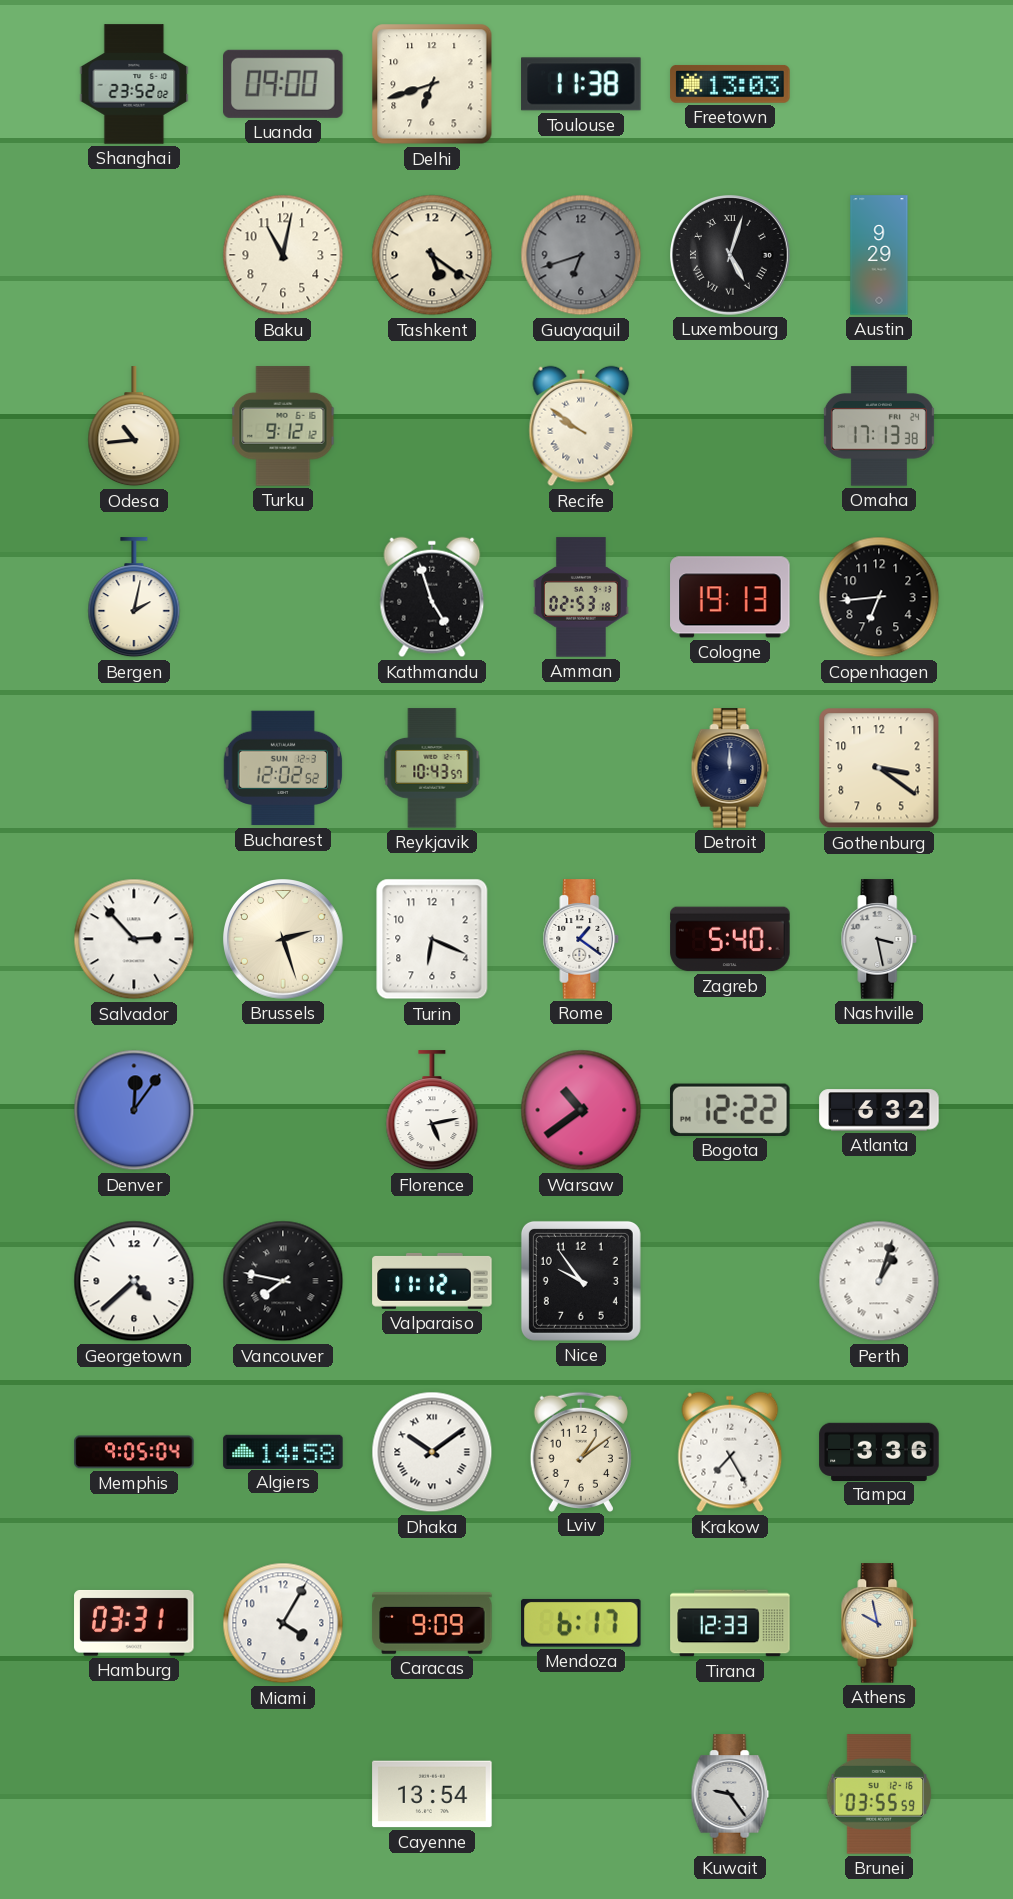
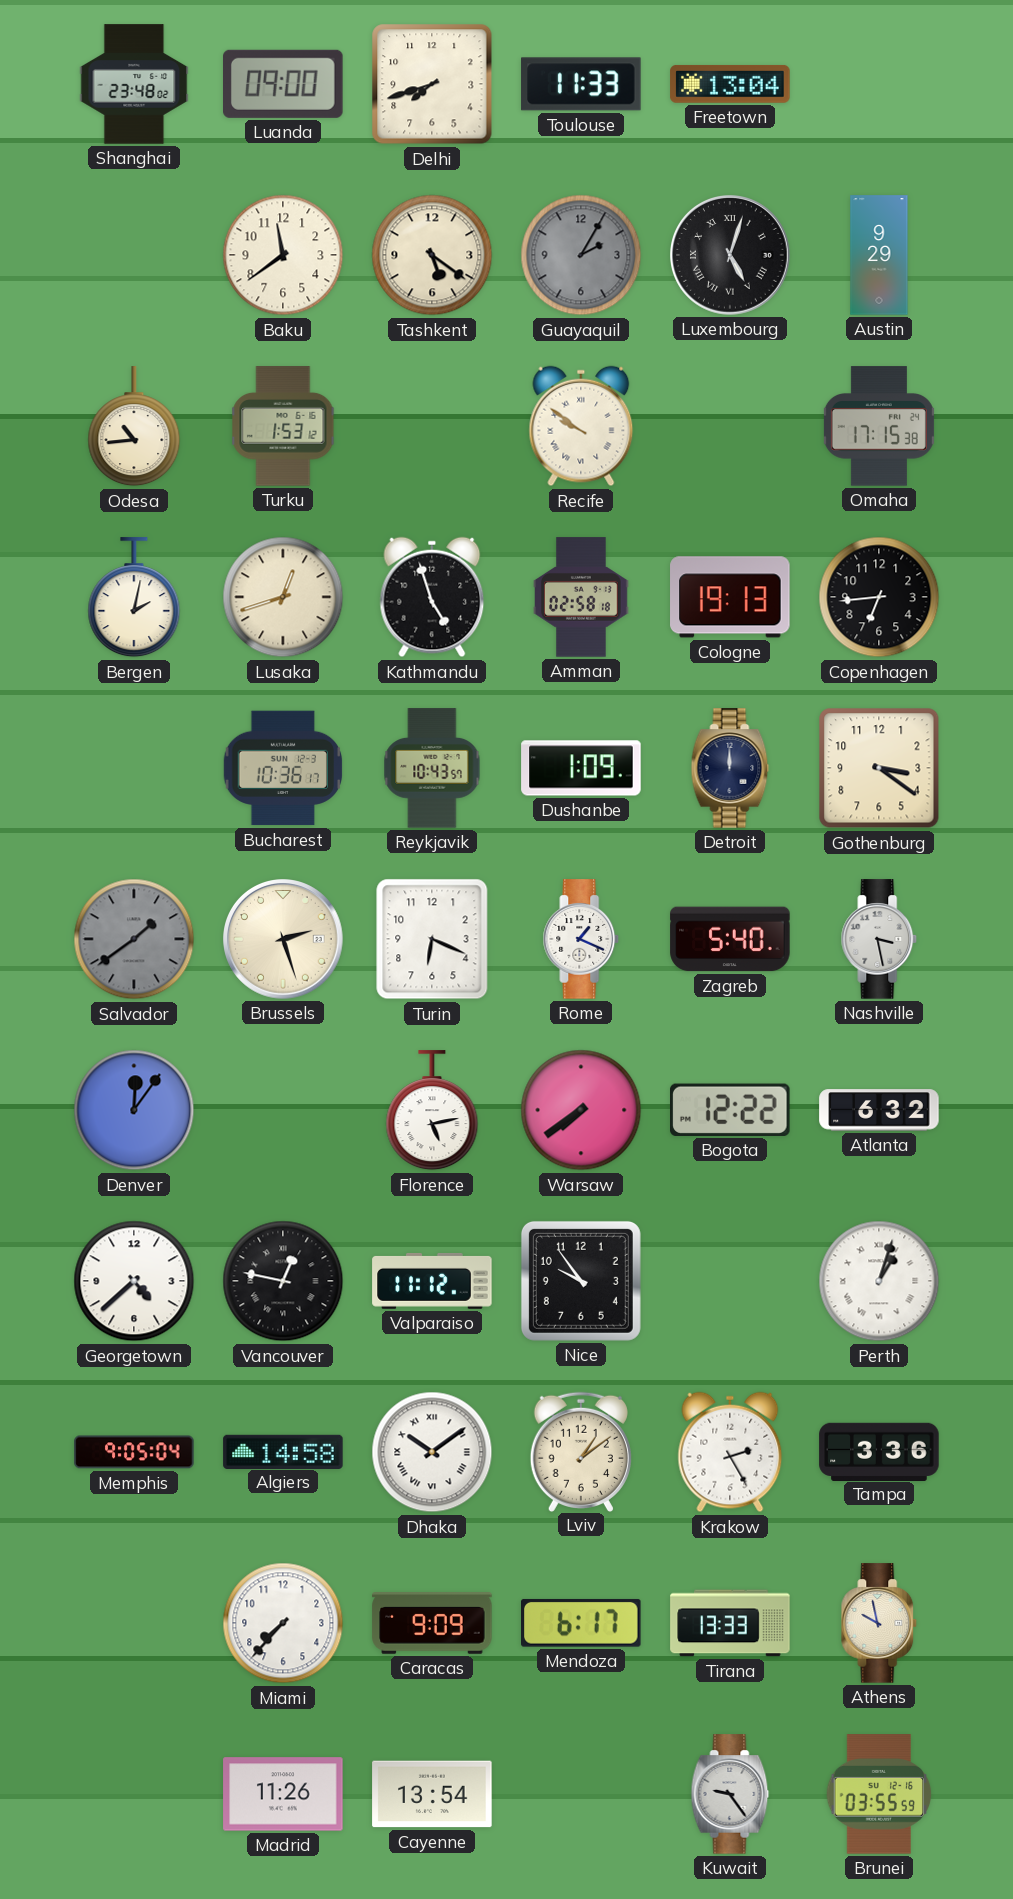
Shanghai: 23:52 -> 23:48
Delhi: 6:42 -> 7:42
Toulouse: 11:38 -> 11:33
Freetown: 13:03 -> 13:04
Baku: 11:02 -> 11:39
Guayaquil: 6:42 -> 2:05
Turku: 9:12 -> 1:53
Omaha: 17:13 -> 17:15
Lusaka: none -> 12:42
Amman: 02:53 -> 02:58
Bucharest: 12:02 -> 10:36
Dushanbe: none -> 1:09
Salvador: 2:53 -> 1:39
Salvador dial: white -> grey
Rome: 1:21 -> 1:19
Warsaw: 10:39 -> 7:39
Vancouver: 7:47 -> 12:47
Krakow: 7:25 -> 2:25
Hamburg: 03:31 -> none
Miami: 4:05 -> 7:37
Tirana: 12:33 -> 13:33
Madrid: none -> 11:26
